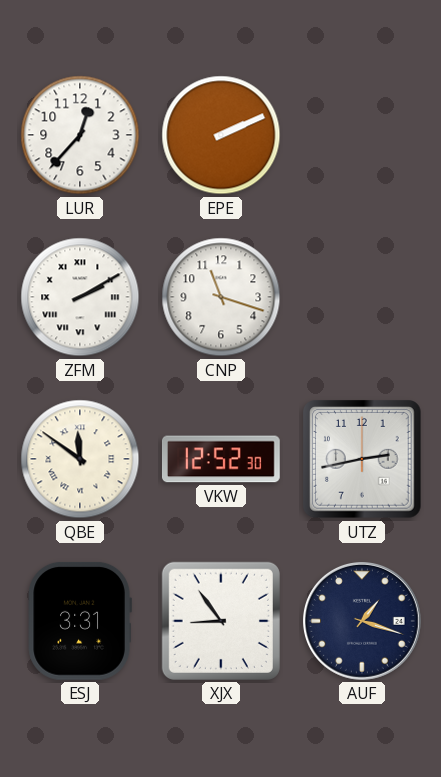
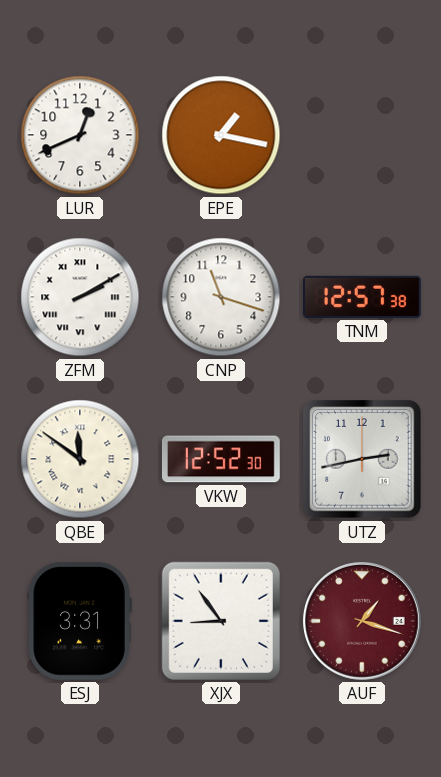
LUR: 12:37 -> 12:41
EPE: 2:11 -> 1:17
TNM: none -> 12:57
AUF dial: navy -> burgundy
